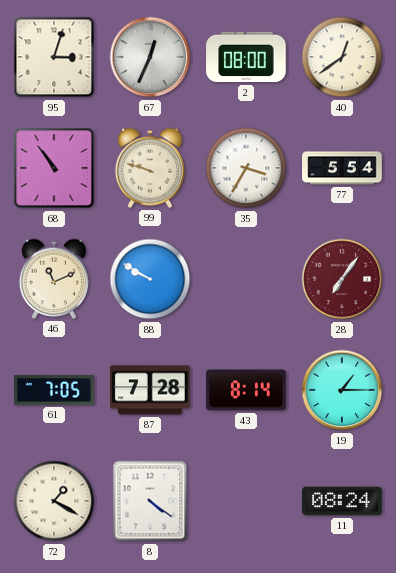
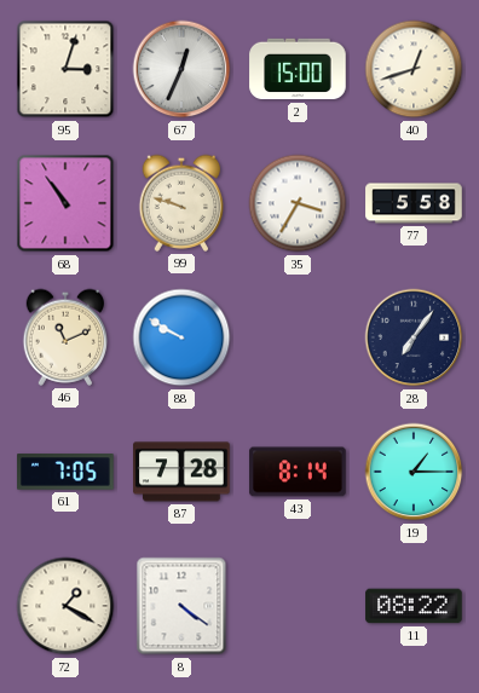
2: 08:00 -> 15:00
40: 12:39 -> 12:42
77: 5:54 -> 5:58
28 dial: burgundy -> navy
11: 08:24 -> 08:22
